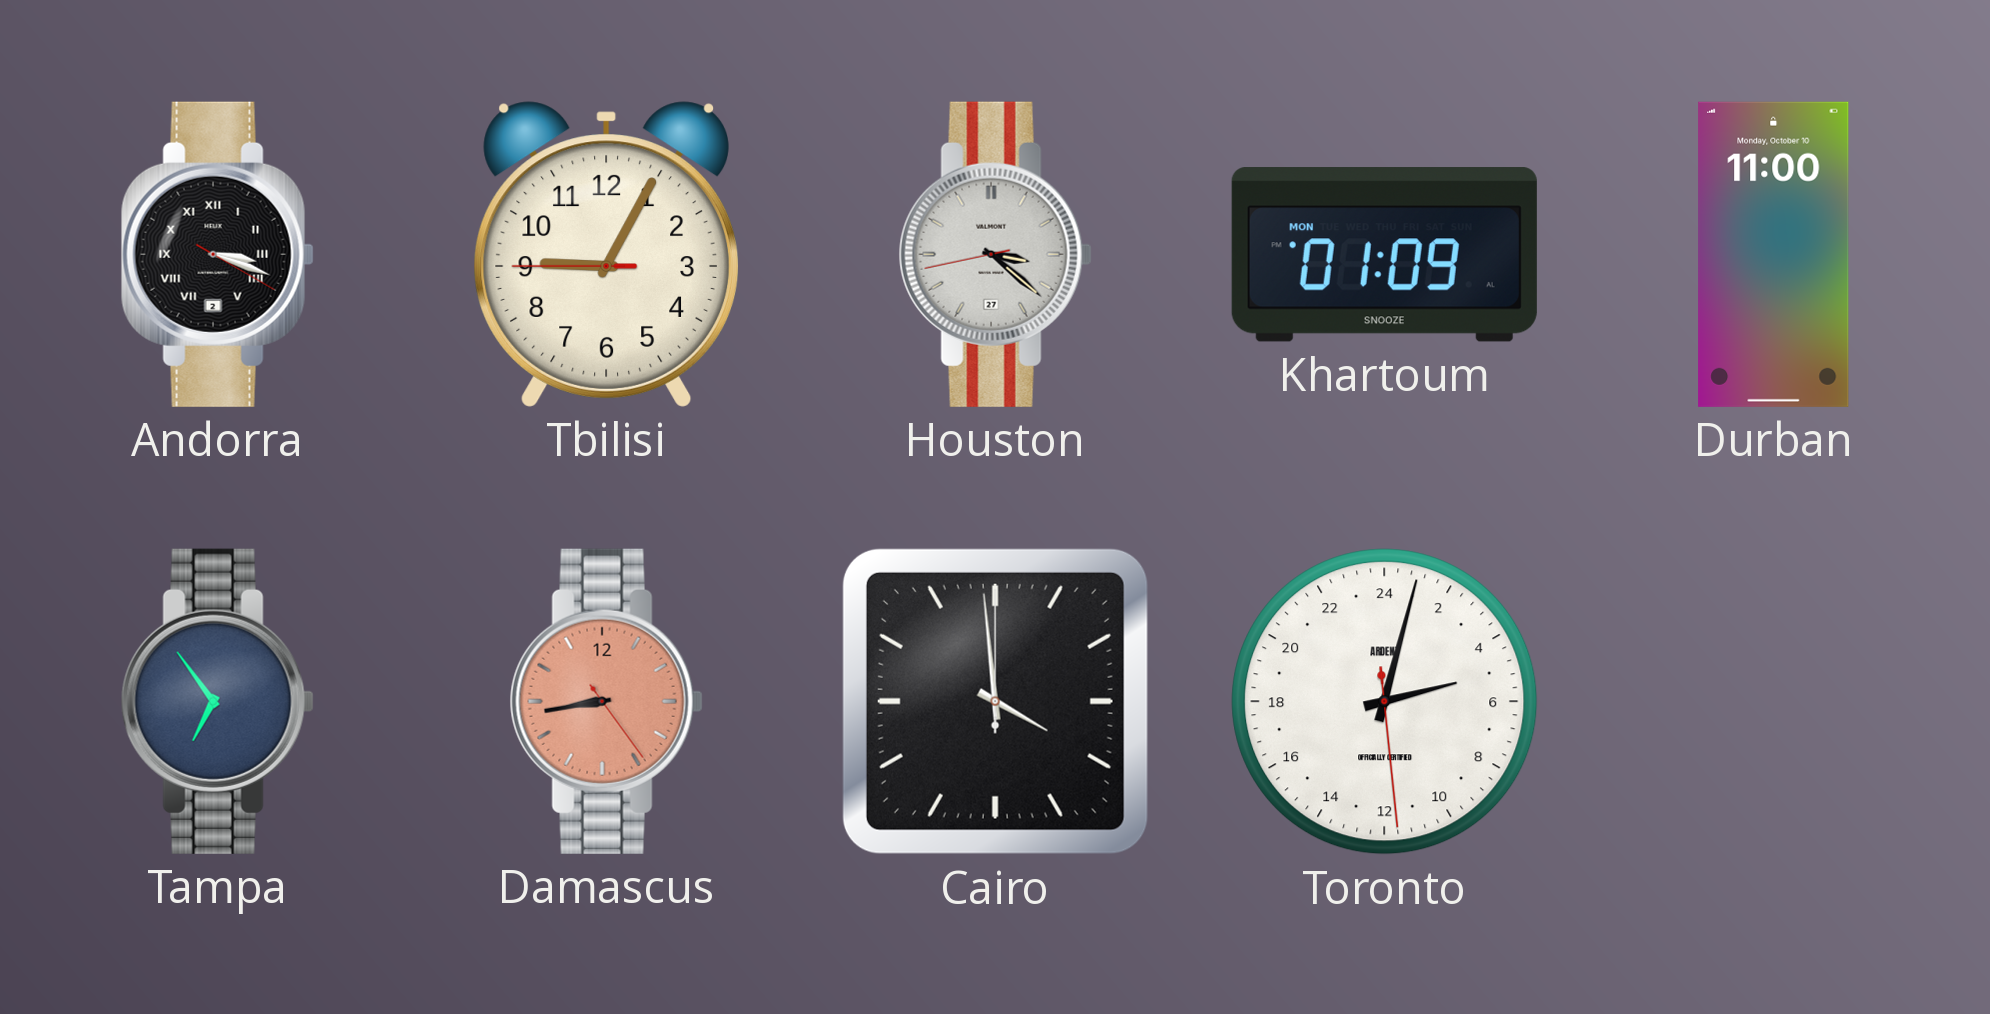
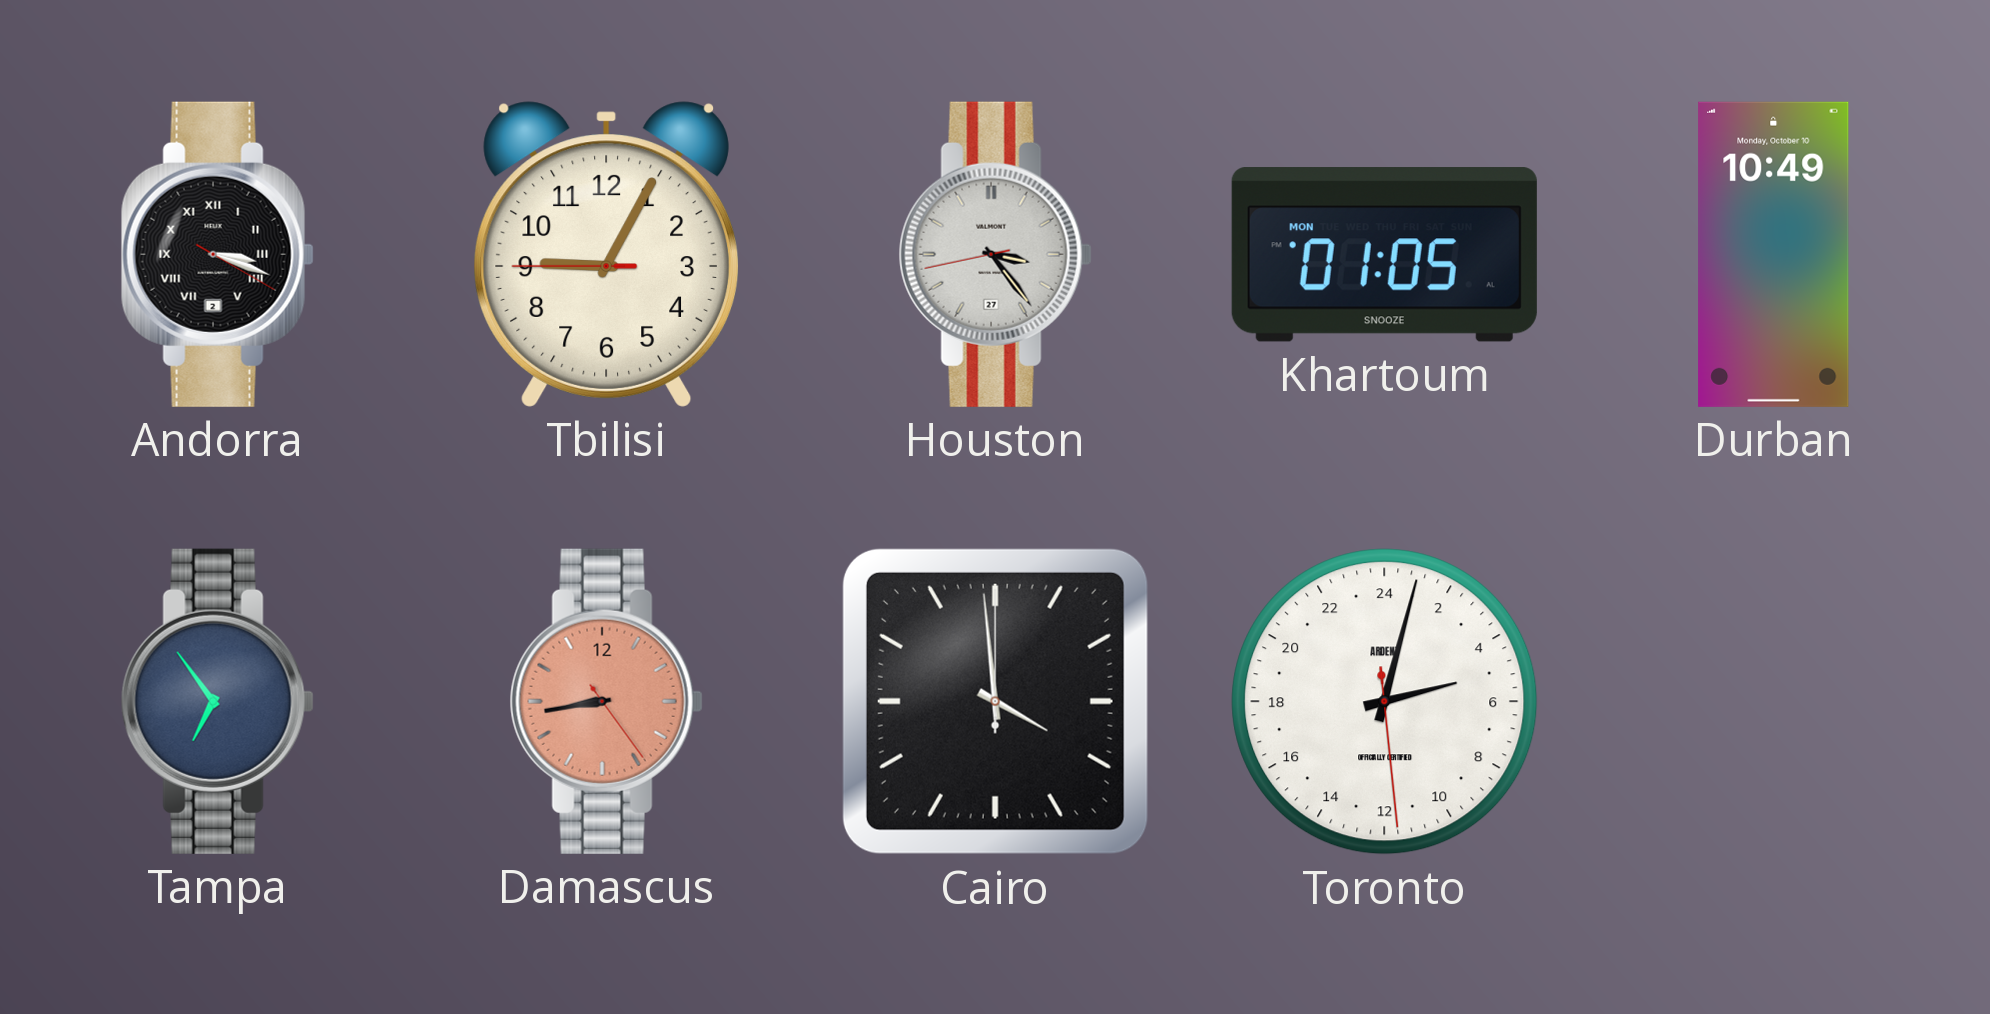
Houston: 3:21 -> 3:23
Khartoum: 01:09 -> 01:05
Durban: 11:00 -> 10:49
